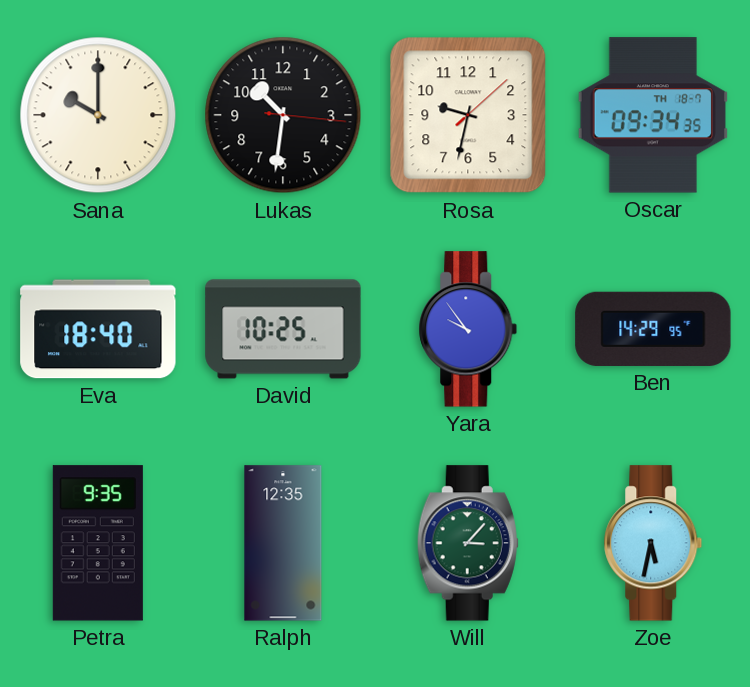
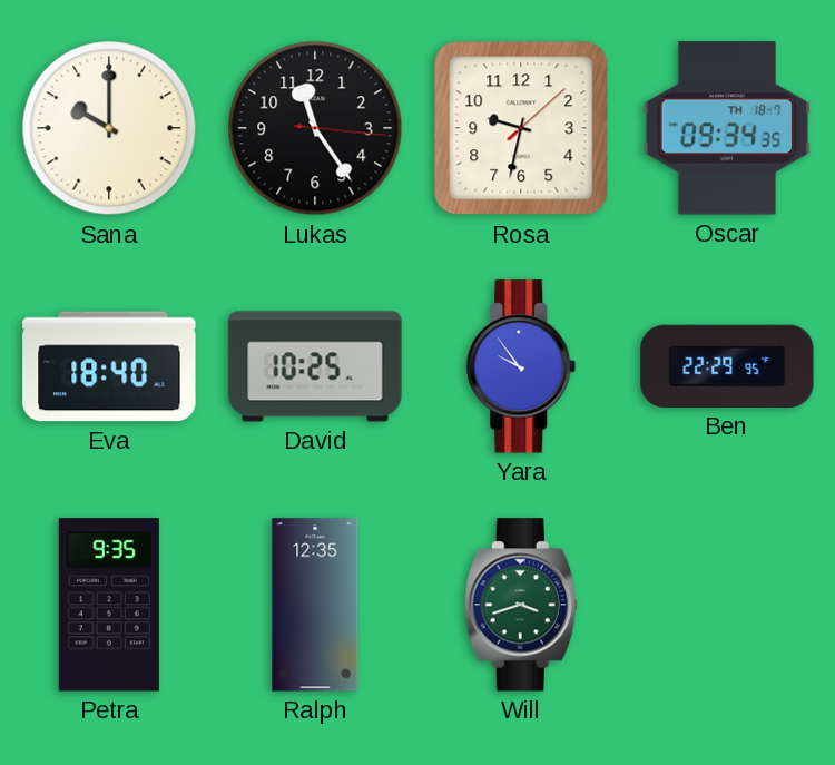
Lukas: 10:31 -> 11:24
Ben: 14:29 -> 22:29
Will: 3:07 -> 3:42
Zoe: 5:32 -> none
